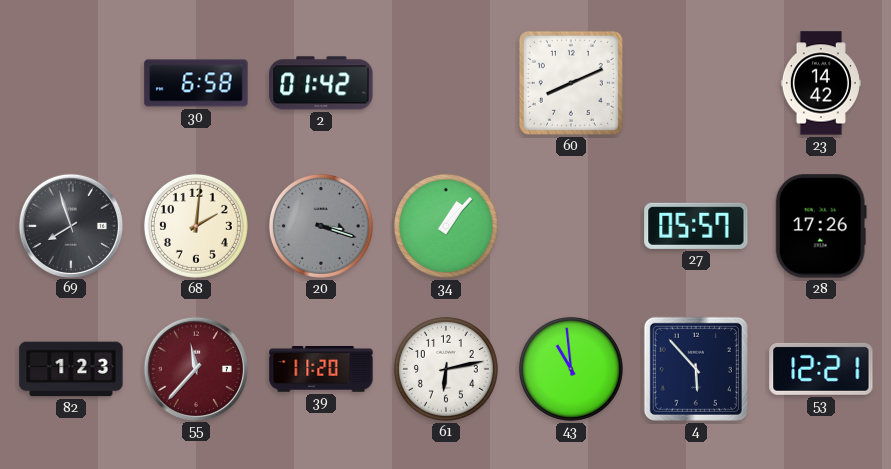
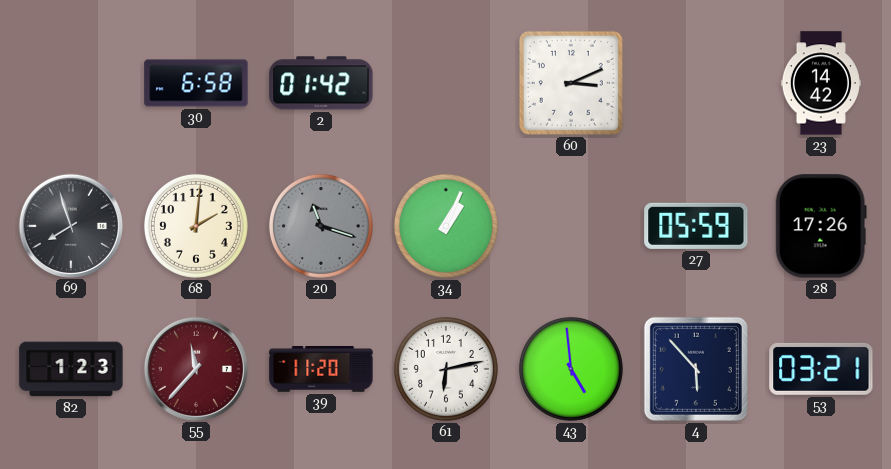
60: 8:11 -> 3:11
20: 3:18 -> 11:18
34: 1:07 -> 1:04
27: 05:57 -> 05:59
43: 10:59 -> 4:59
53: 12:21 -> 03:21
